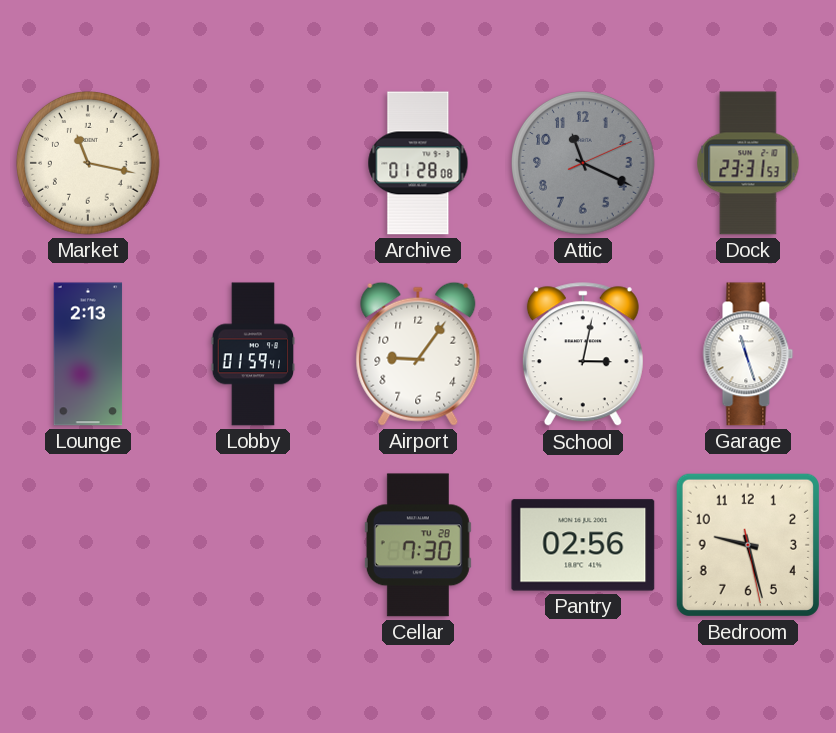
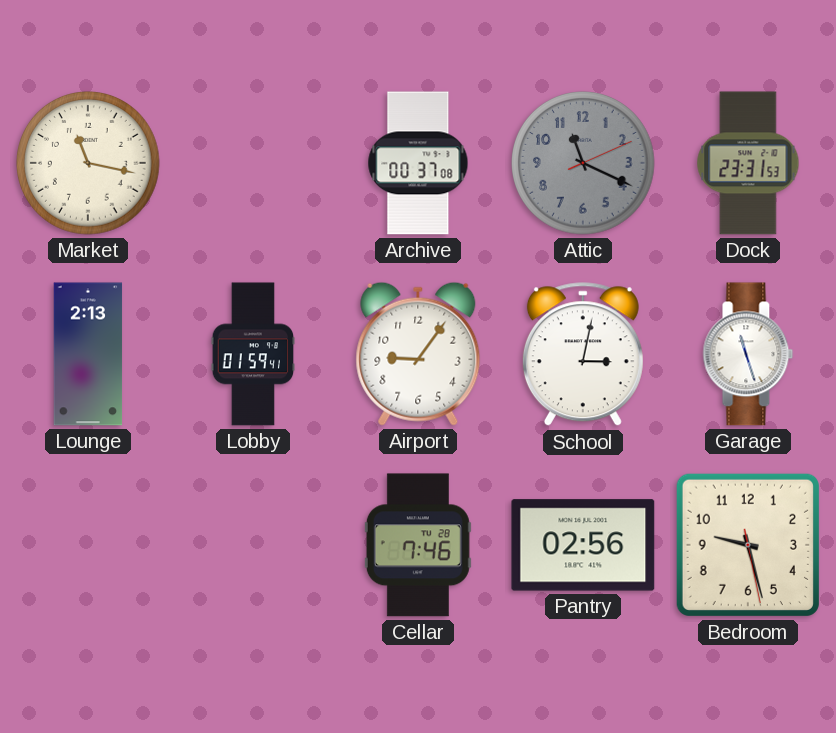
Archive: 01:28 -> 00:37
Cellar: 7:30 -> 7:46
